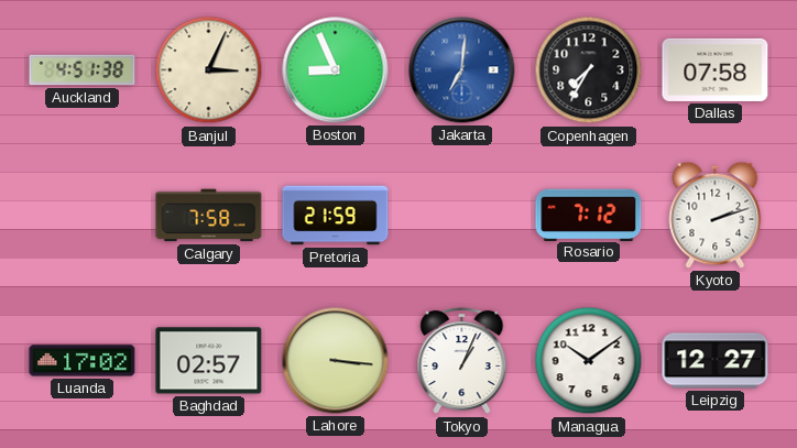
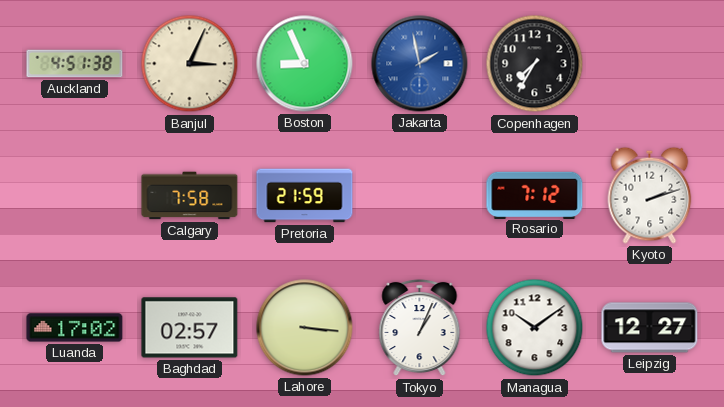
Jakarta: 7:01 -> 1:58
Dallas: 07:58 -> none
